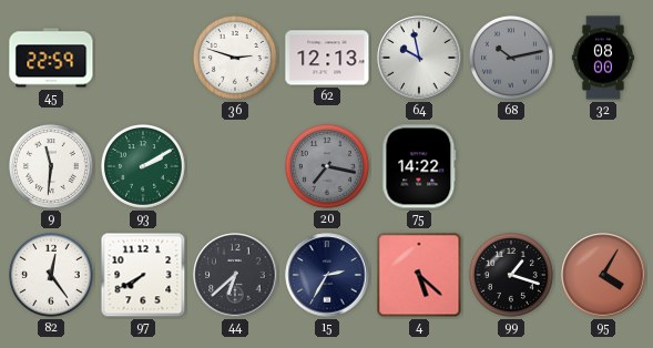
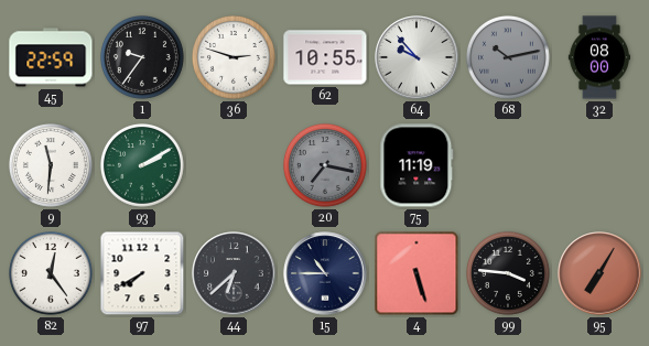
1: none -> 9:36
62: 12:13 -> 10:55
64: 9:58 -> 9:53
75: 14:22 -> 11:19
15: 2:35 -> 10:45
4: 5:22 -> 5:27
99: 1:18 -> 3:46
95: 4:05 -> 7:05
